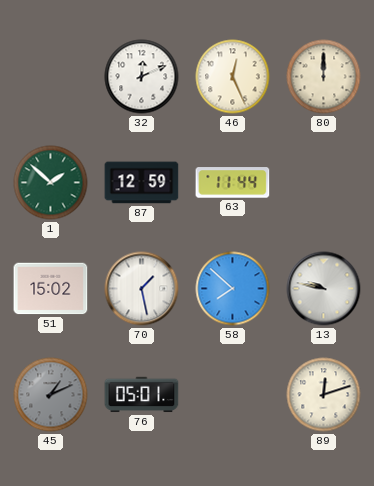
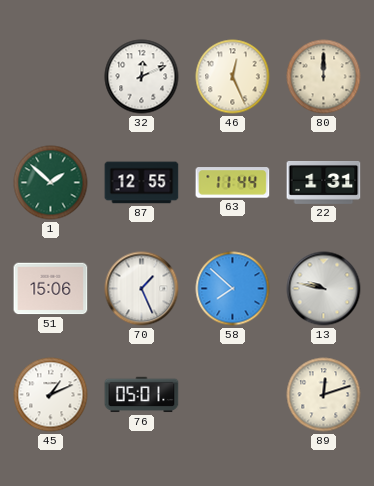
87: 12:59 -> 12:55
22: none -> 1:31
51: 15:02 -> 15:06
70: 1:28 -> 1:26
45 dial: grey -> white
